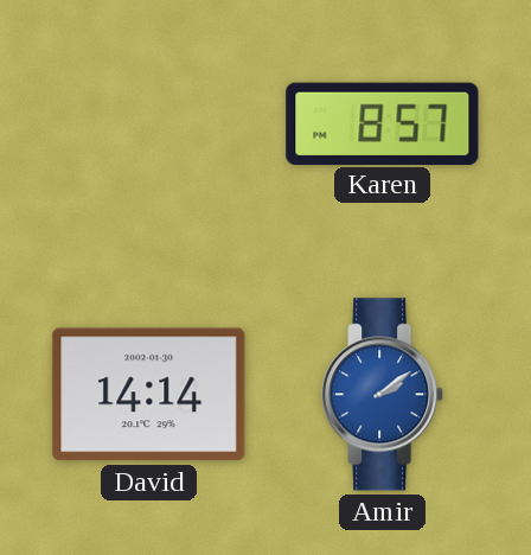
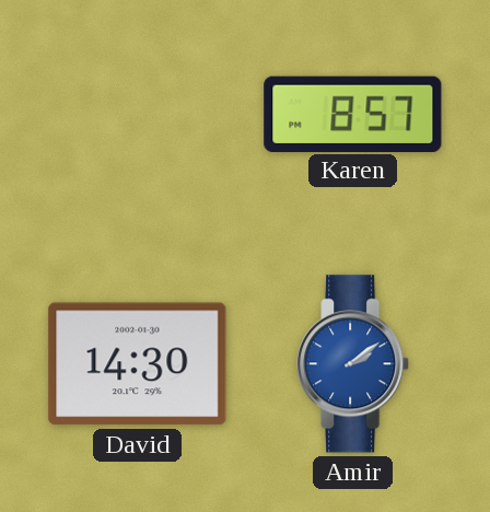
David: 14:14 -> 14:30
